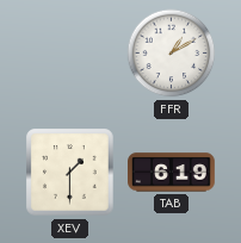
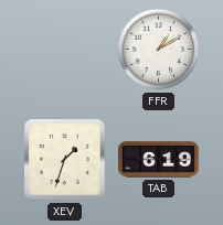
XEV: 1:30 -> 1:33
